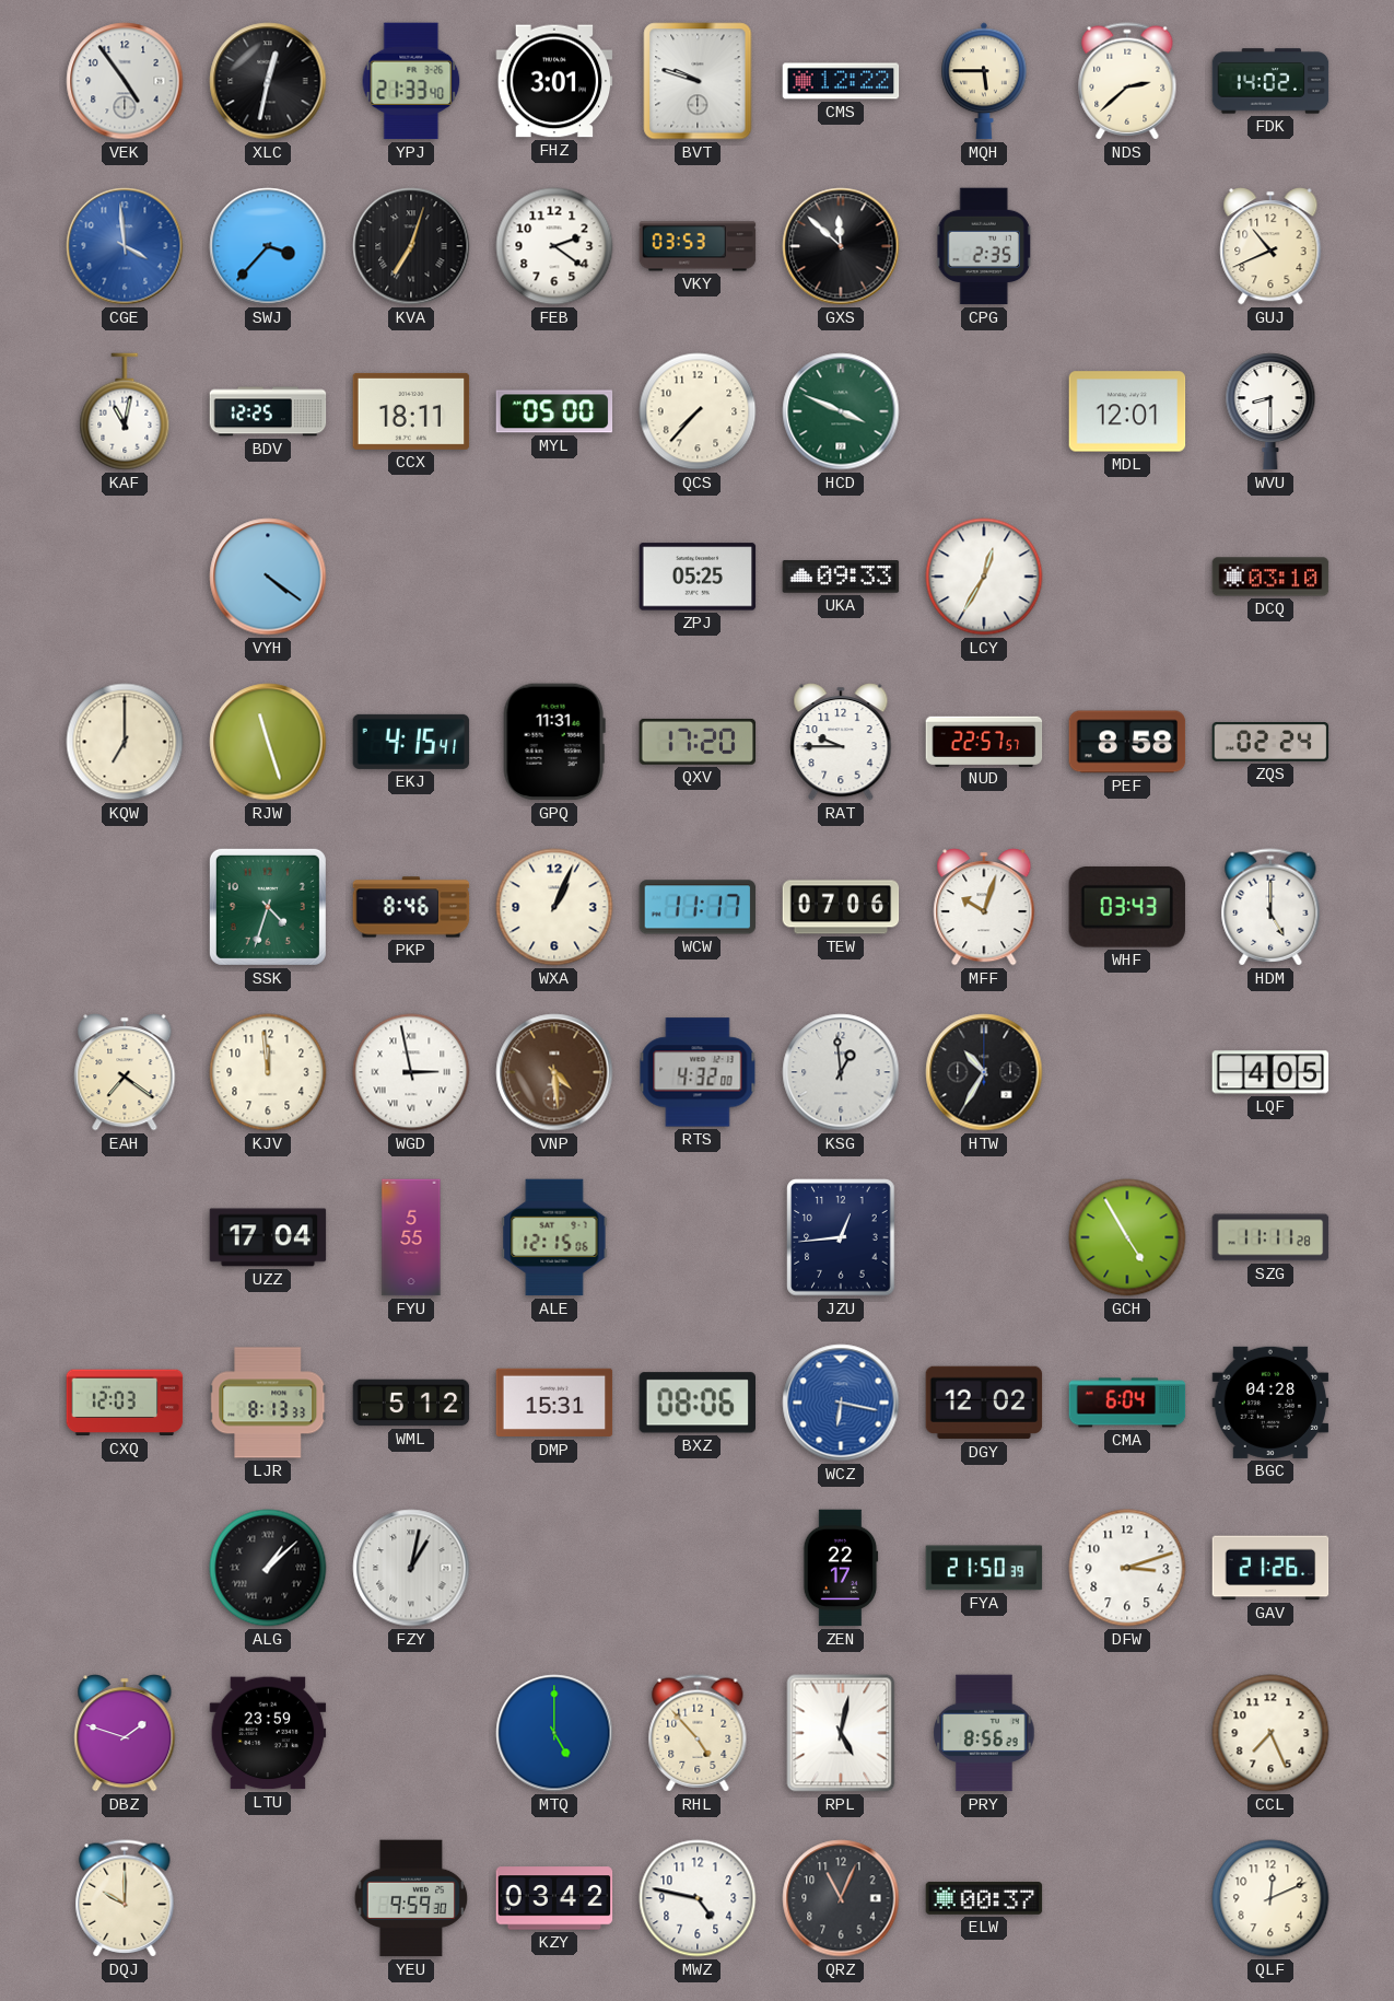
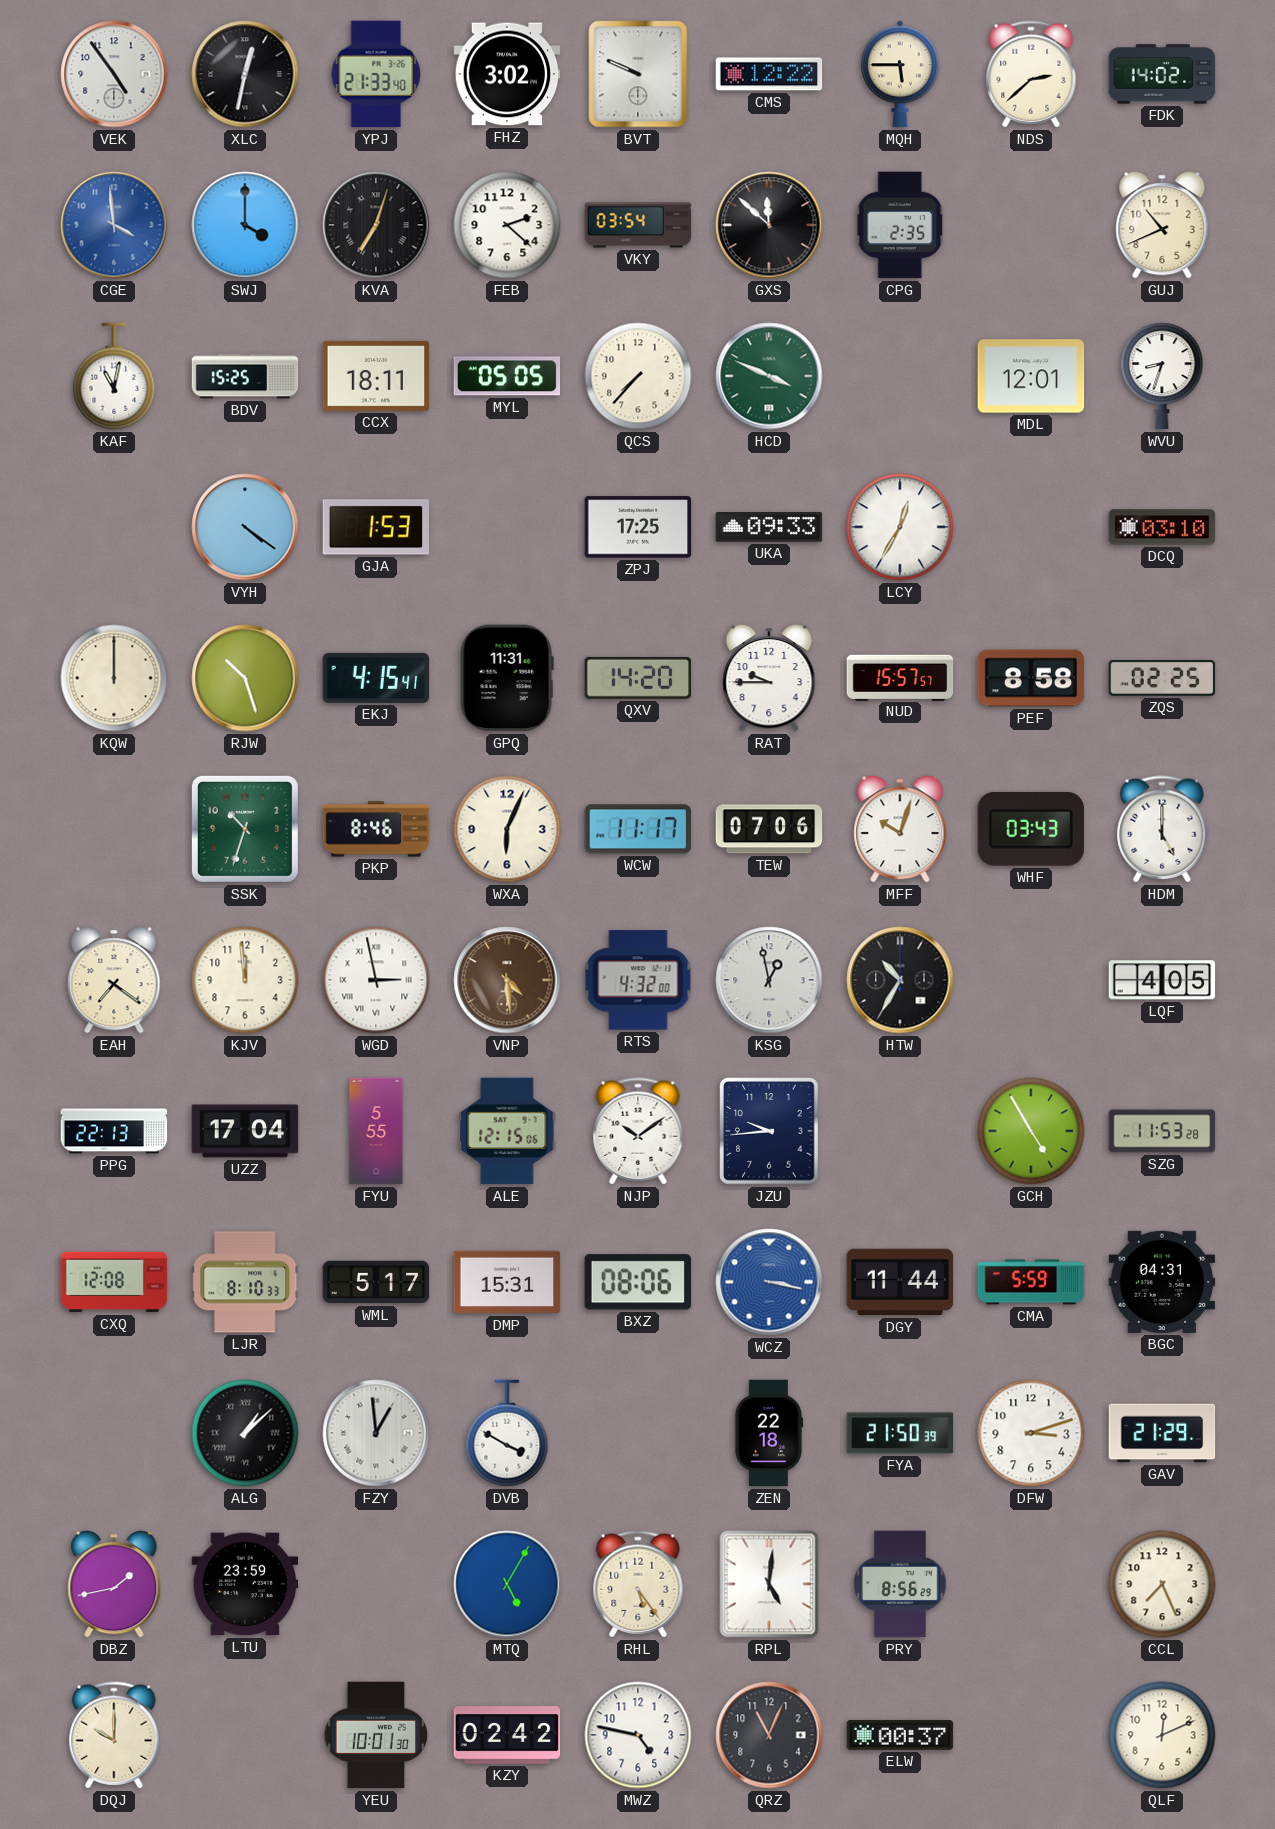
FHZ: 3:01 -> 3:02
BVT: 9:48 -> 9:49
SWJ: 3:37 -> 4:00
FEB: 2:21 -> 2:22
VKY: 03:53 -> 03:54
BDV: 12:25 -> 15:25
MYL: 05:00 -> 05:05
WVU: 8:30 -> 8:33
GJA: none -> 1:53
ZPJ: 05:25 -> 17:25
KQW: 7:00 -> 12:00
RJW: 11:27 -> 10:27
QXV: 17:20 -> 14:20
NUD: 22:57 -> 15:57
ZQS: 02:24 -> 02:25
SSK: 4:33 -> 10:33
WXA: 1:04 -> 6:04
KSG: 12:59 -> 12:58
PPG: none -> 22:13
NJP: none -> 10:09
JZU: 12:44 -> 9:44
SZG: 11:11 -> 11:53
CXQ: 12:03 -> 12:08
LJR: 8:13 -> 8:10
WML: 5:12 -> 5:17
WCZ: 6:17 -> 3:17
DGY: 12:02 -> 11:44
CMA: 6:04 -> 5:59
BGC: 04:28 -> 04:31
FZY: 1:02 -> 12:59
DVB: none -> 3:50
ZEN: 22:17 -> 22:18
GAV: 21:26 -> 21:29
DBZ: 1:48 -> 1:43
MTQ: 5:00 -> 5:05
RHL: 4:53 -> 5:24
RPL: 5:02 -> 5:01
YEU: 9:59 -> 10:01
KZY: 03:42 -> 02:42
